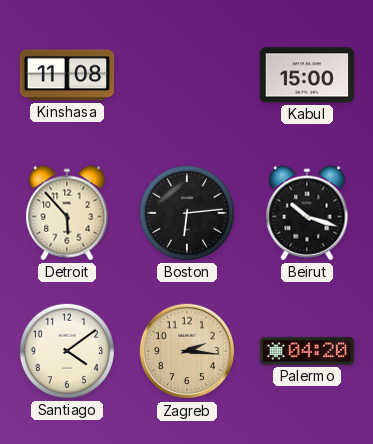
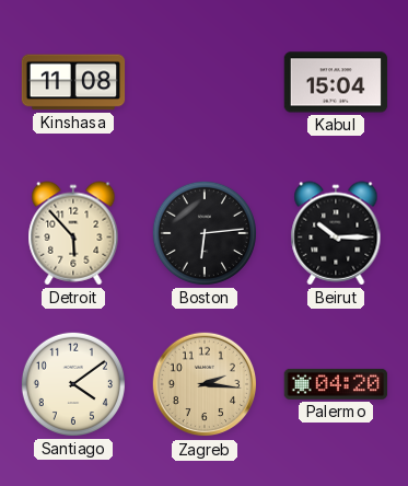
Kabul: 15:00 -> 15:04
Beirut: 10:18 -> 10:15
